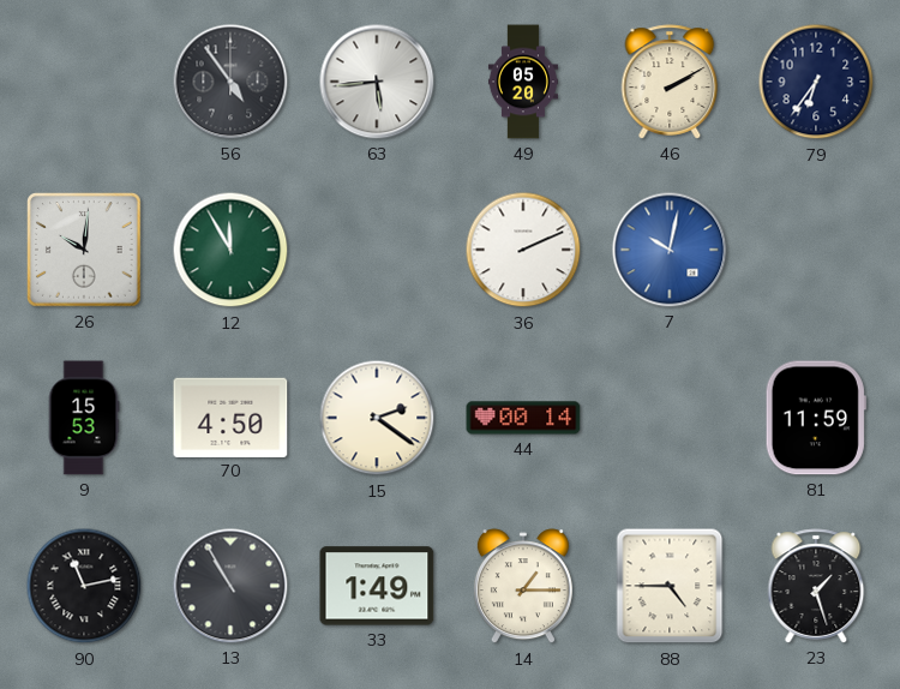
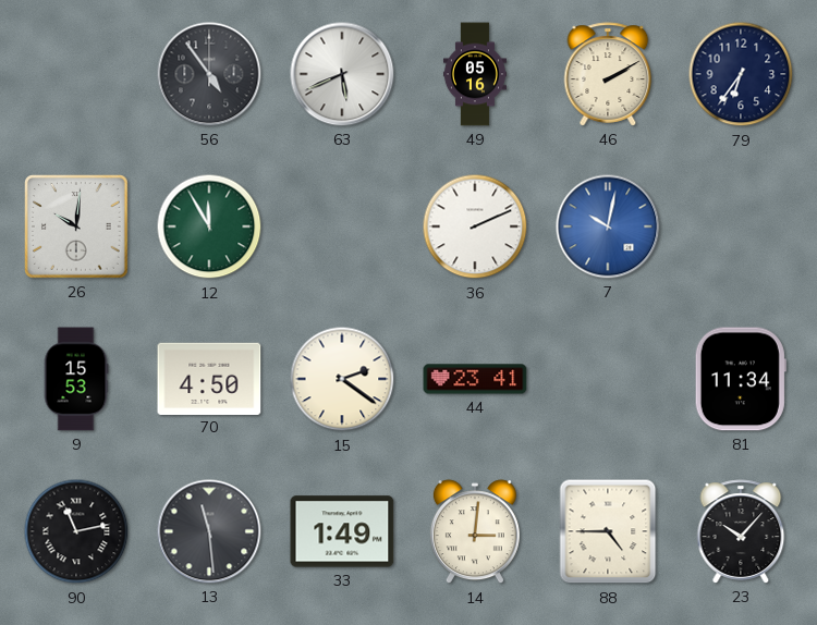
63: 5:44 -> 5:41
49: 05:20 -> 05:16
44: 00:14 -> 23:41
81: 11:59 -> 11:34
13: 10:55 -> 11:29
14: 1:15 -> 3:01
23: 1:27 -> 10:07
